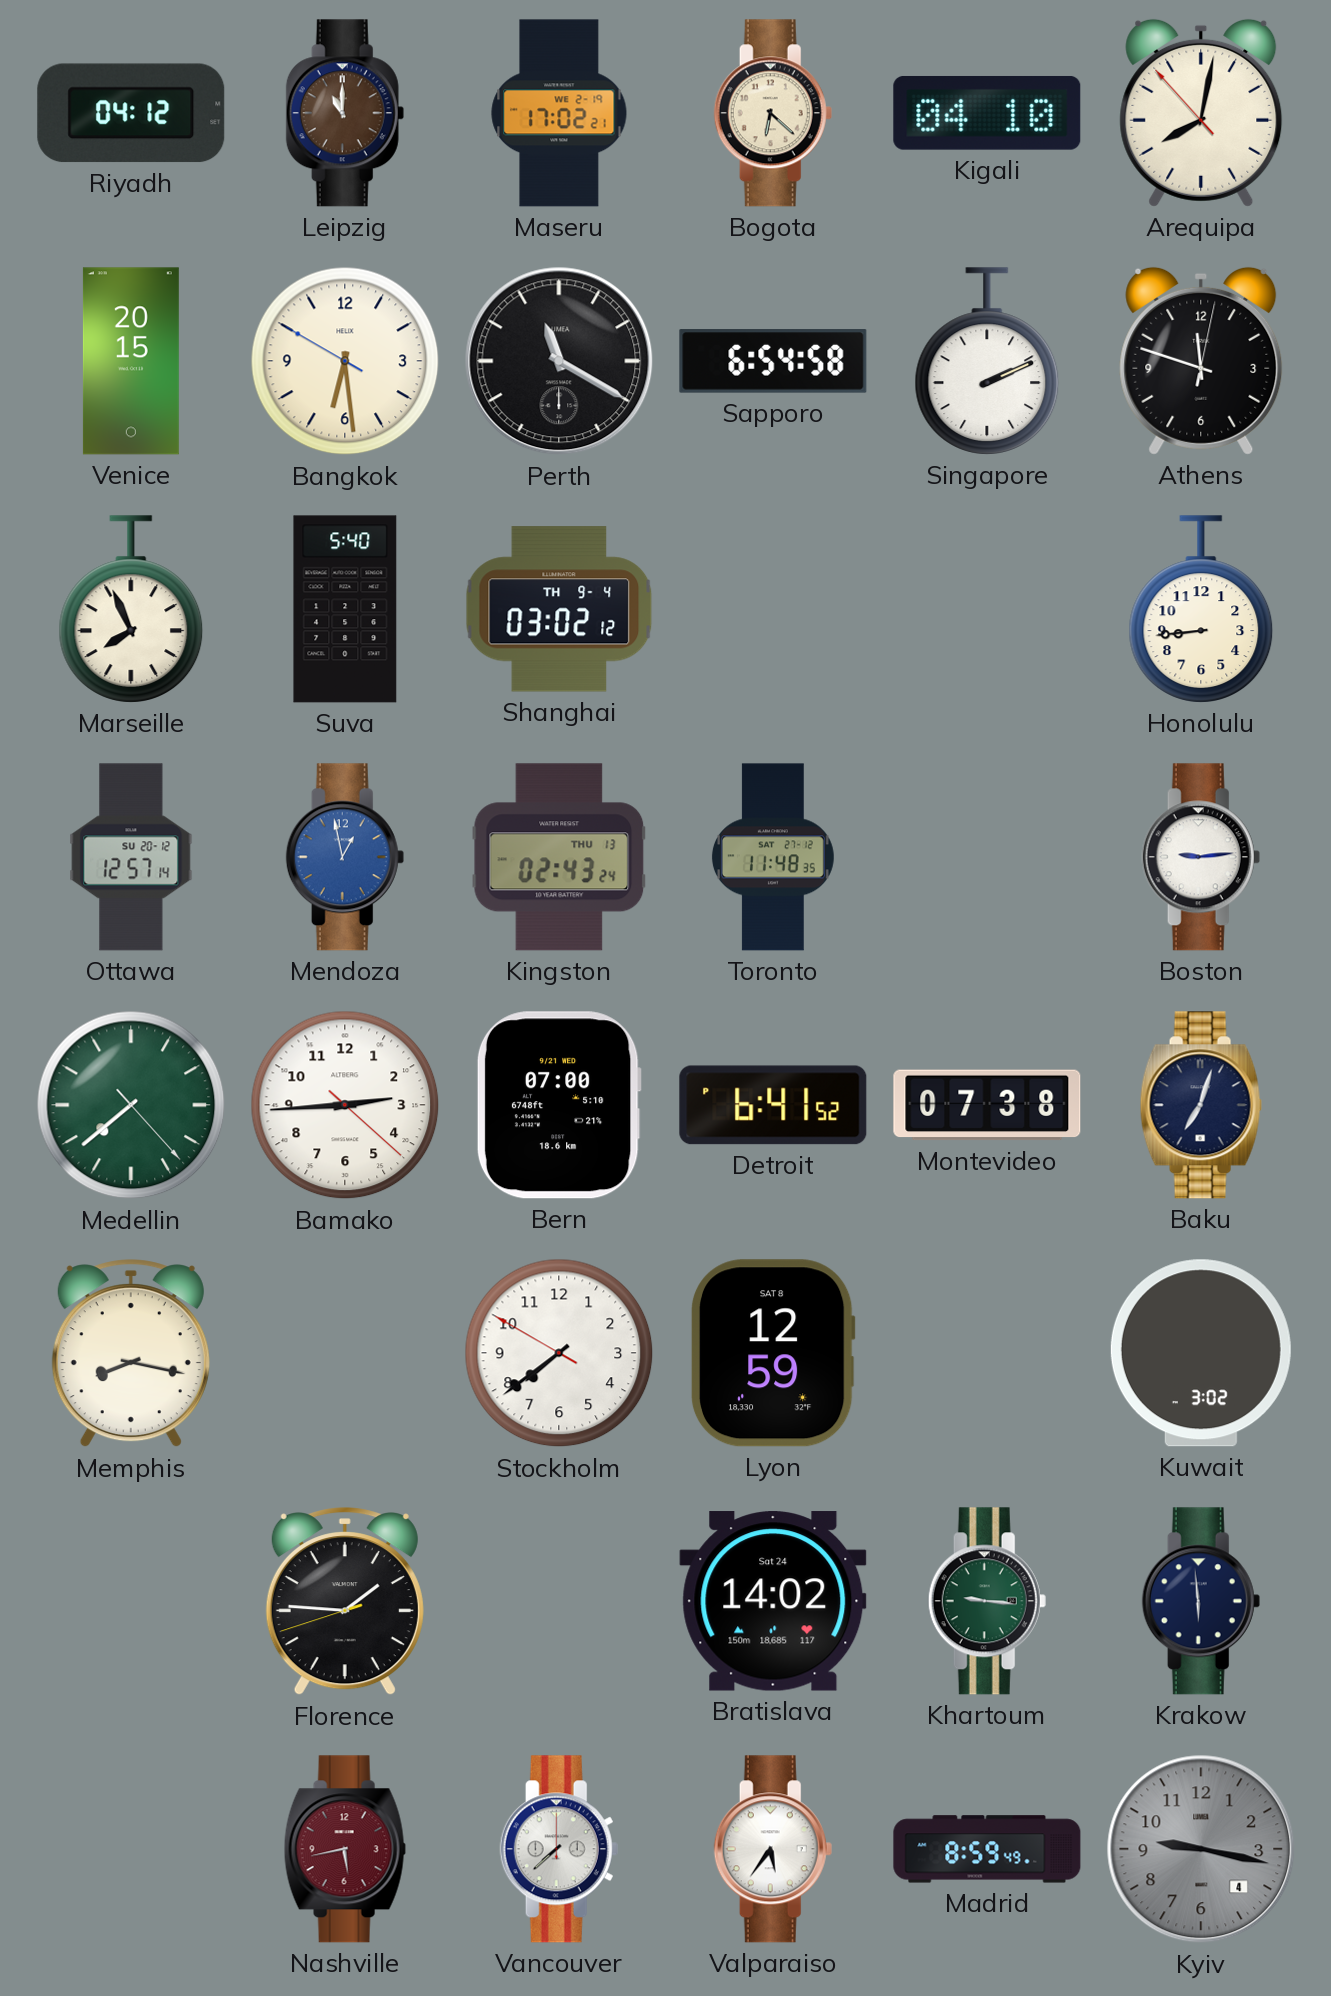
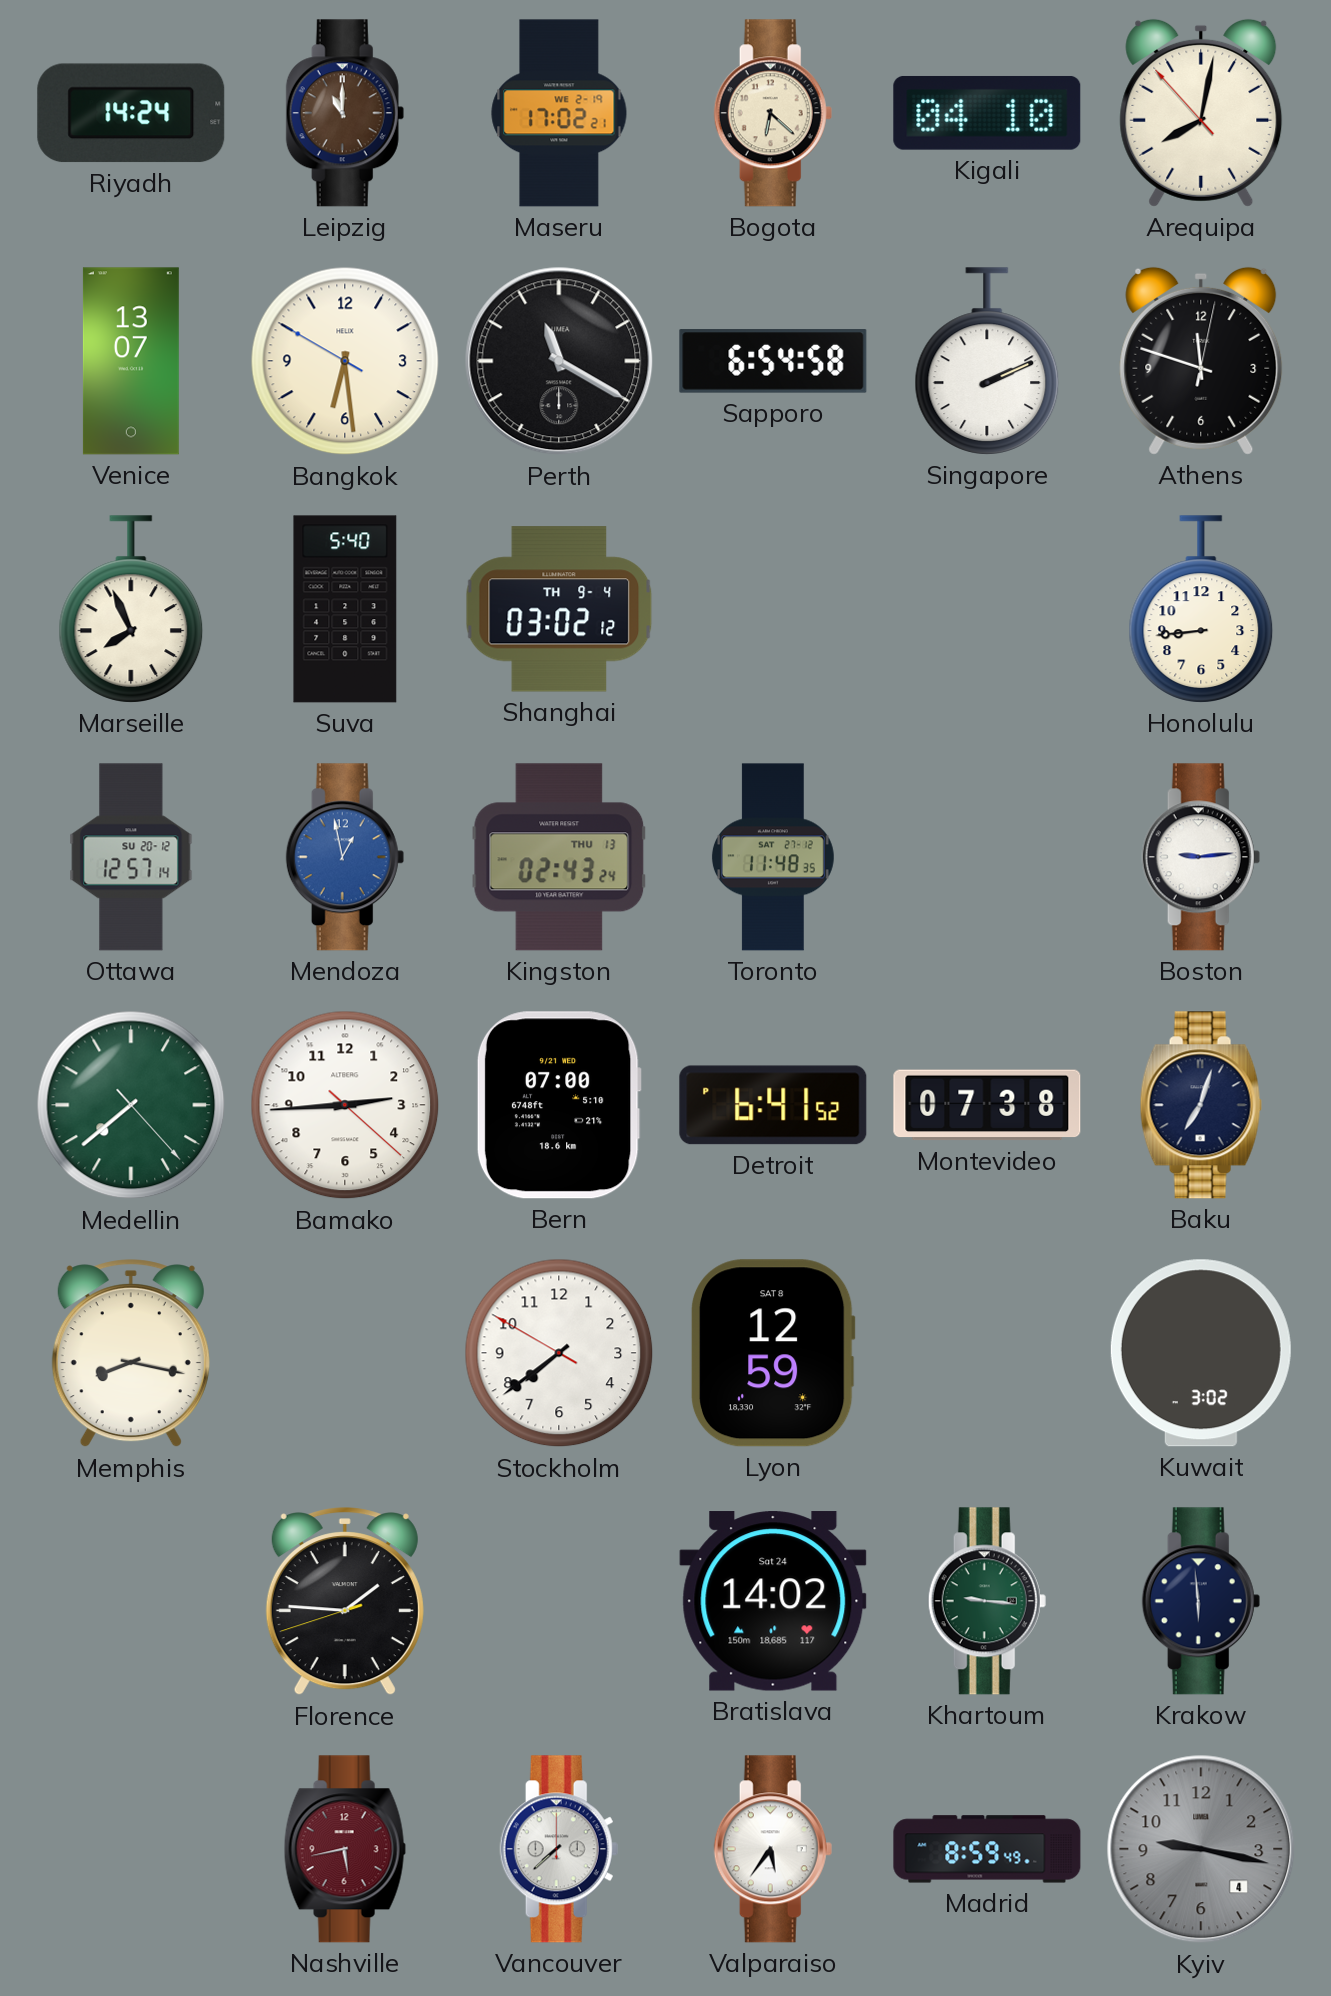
Riyadh: 04:12 -> 14:24
Venice: 20:15 -> 13:07
